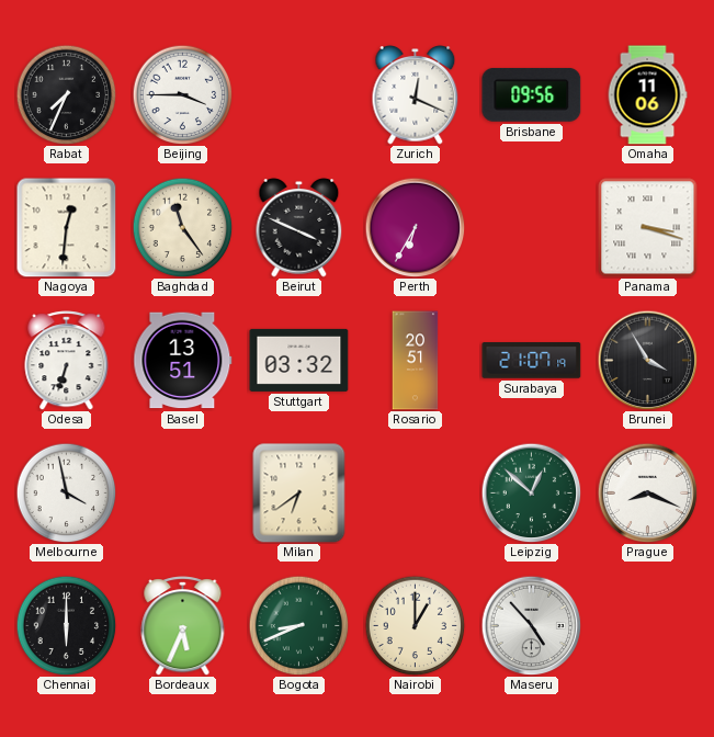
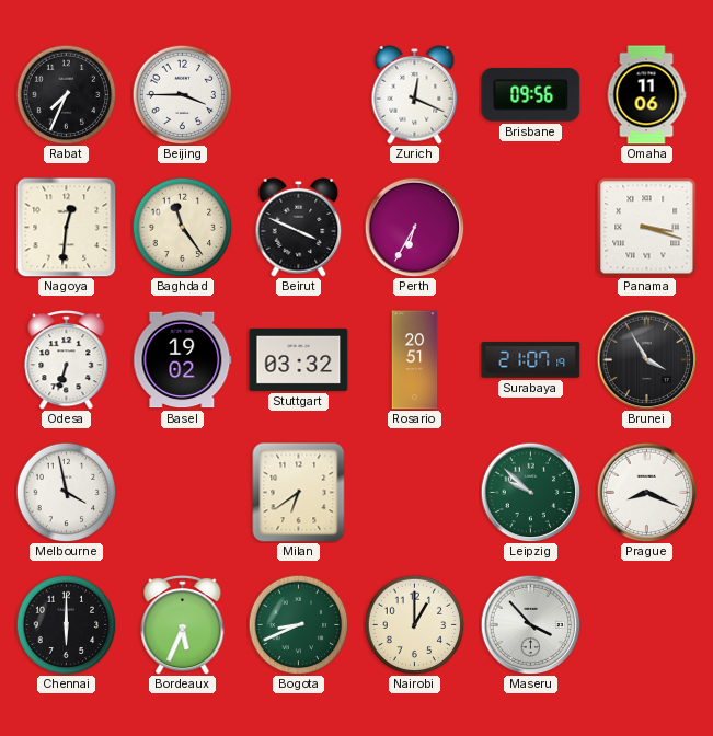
Basel: 13:51 -> 19:02
Leipzig: 12:52 -> 9:52
Maseru: 4:53 -> 3:53
